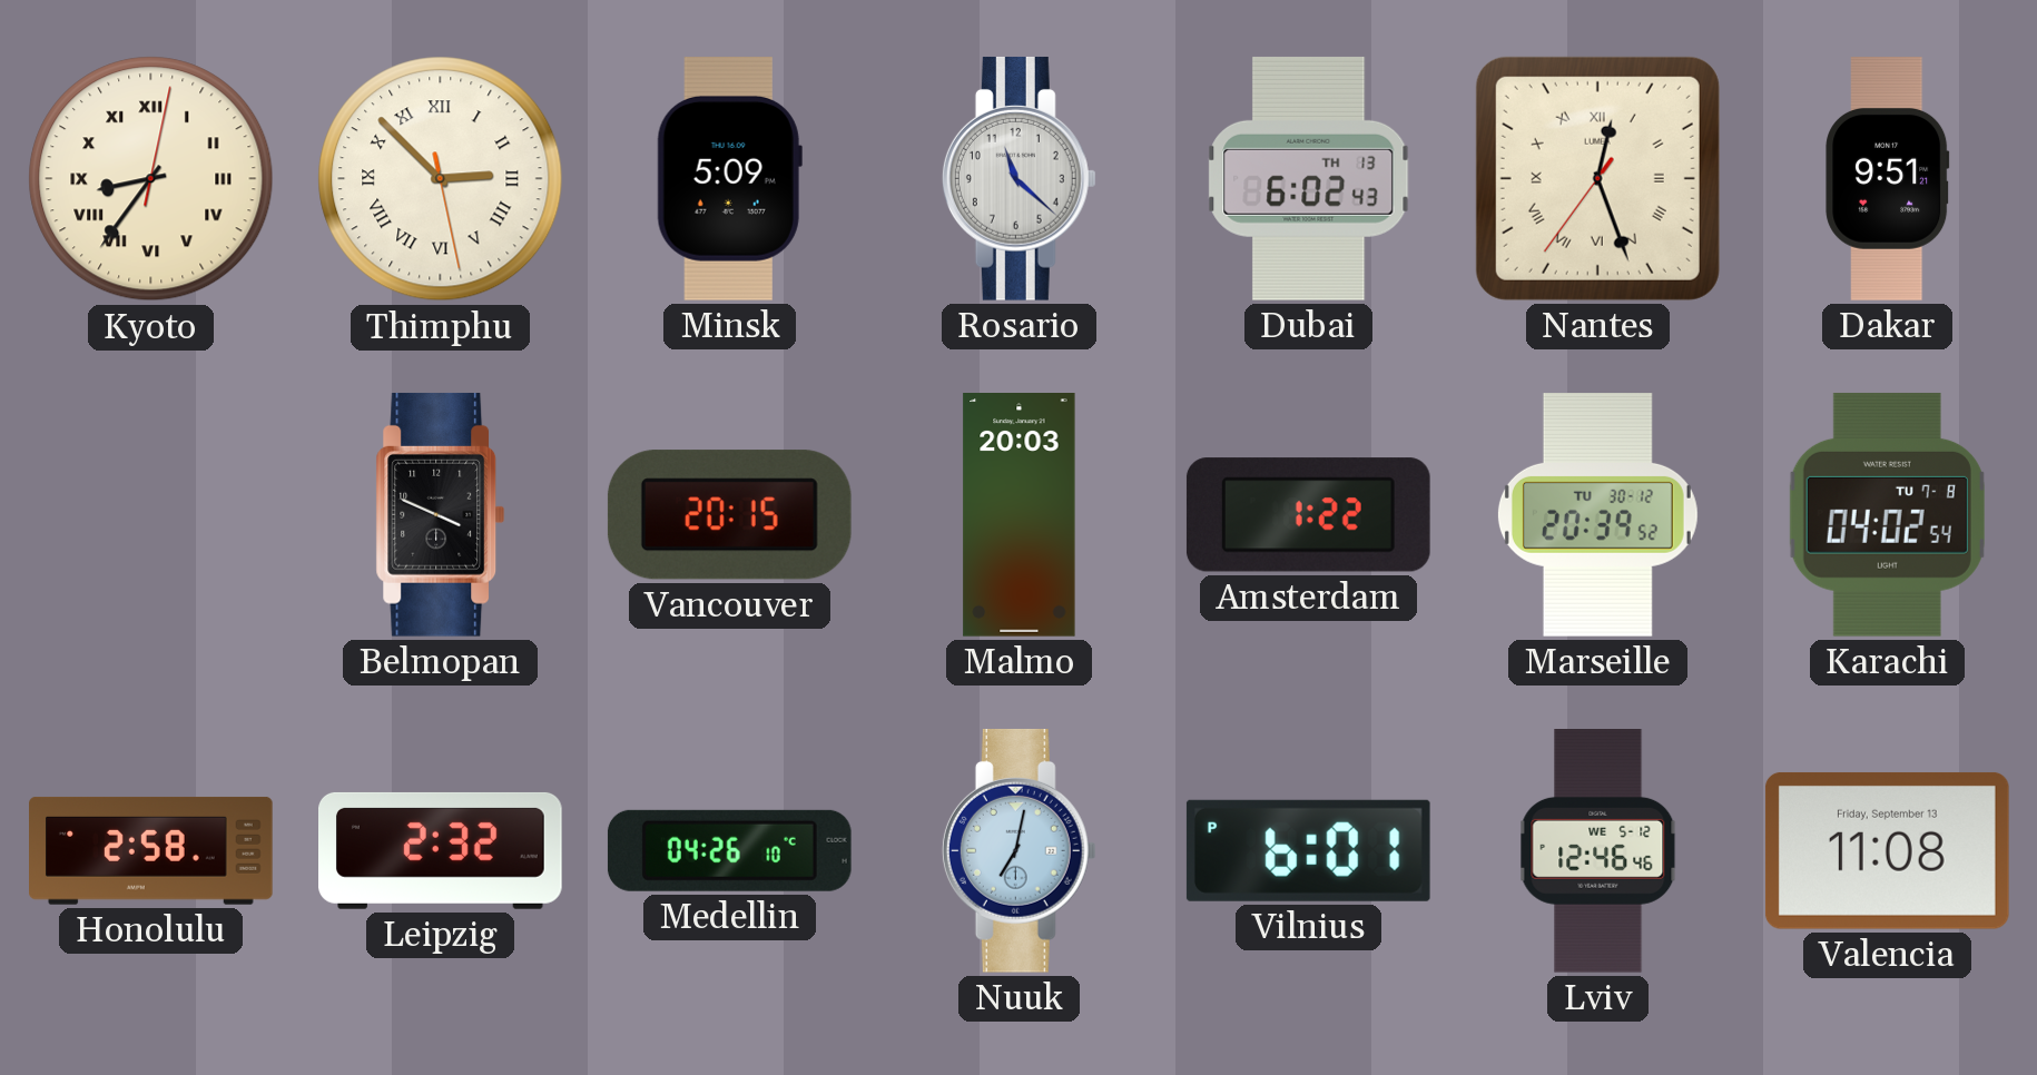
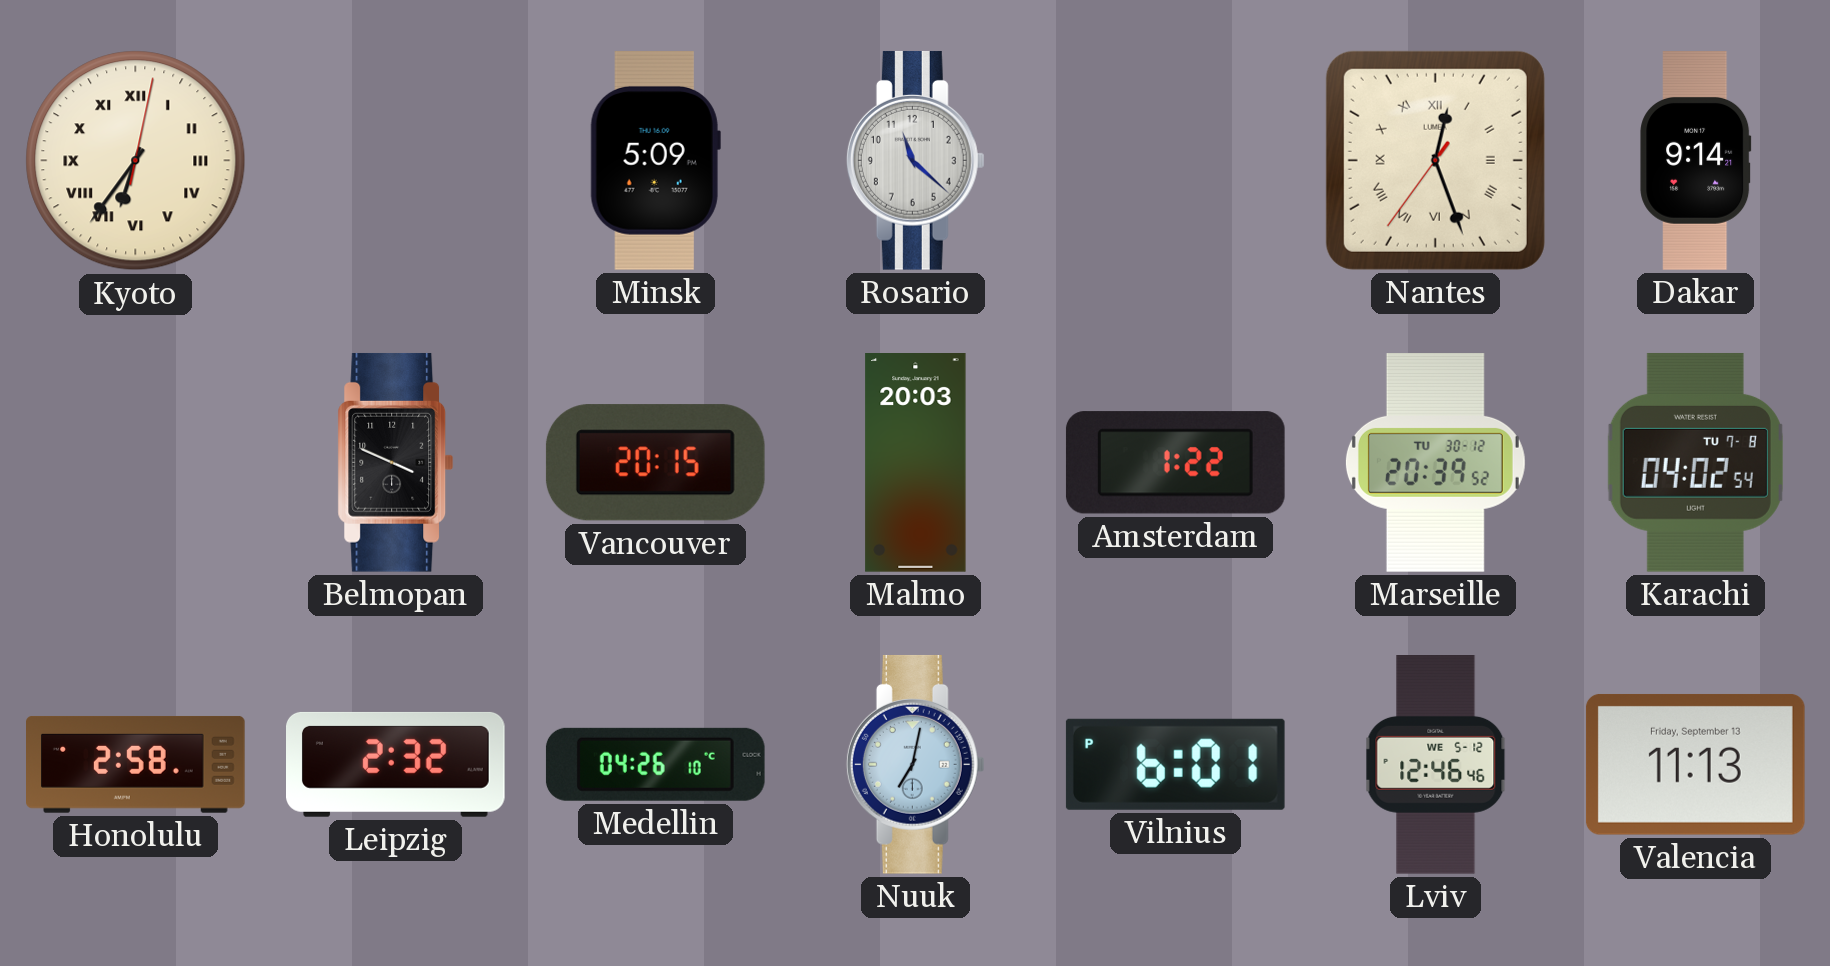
Kyoto: 8:36 -> 6:36
Thimphu: 2:52 -> none
Dubai: 6:02 -> none
Dakar: 9:51 -> 9:14
Valencia: 11:08 -> 11:13
